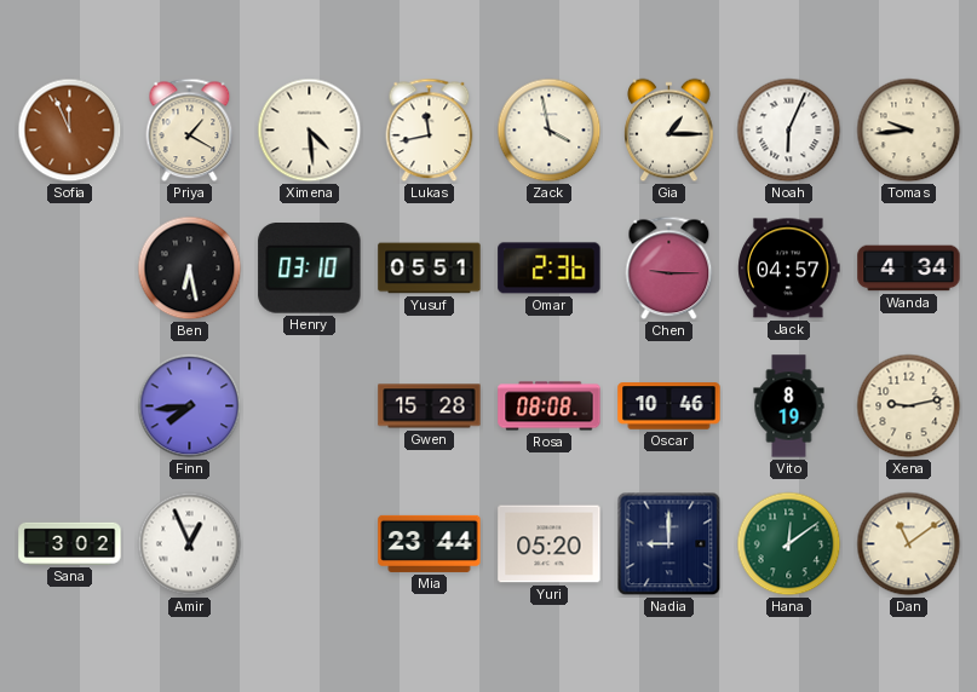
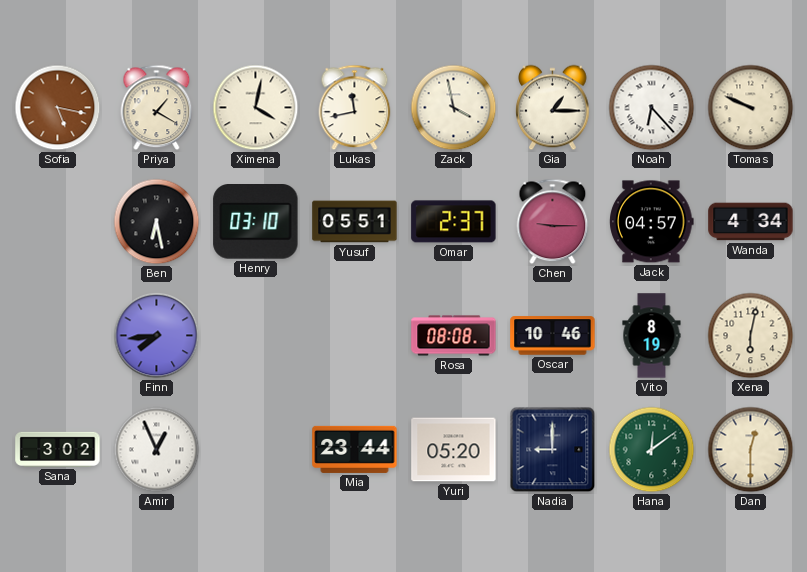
Sofia: 11:56 -> 5:17
Ximena: 4:29 -> 4:02
Noah: 6:04 -> 6:23
Tomas: 9:44 -> 9:49
Omar: 2:36 -> 2:37
Gwen: 15:28 -> none
Xena: 9:13 -> 6:02
Dan: 11:09 -> 12:30
